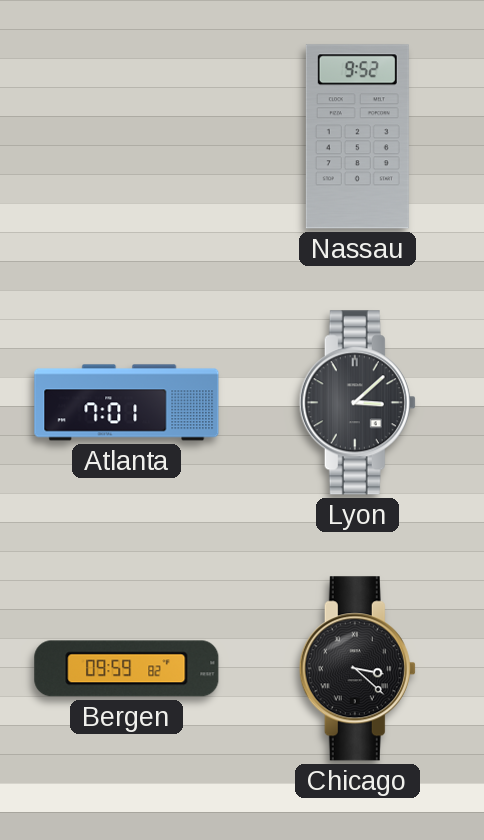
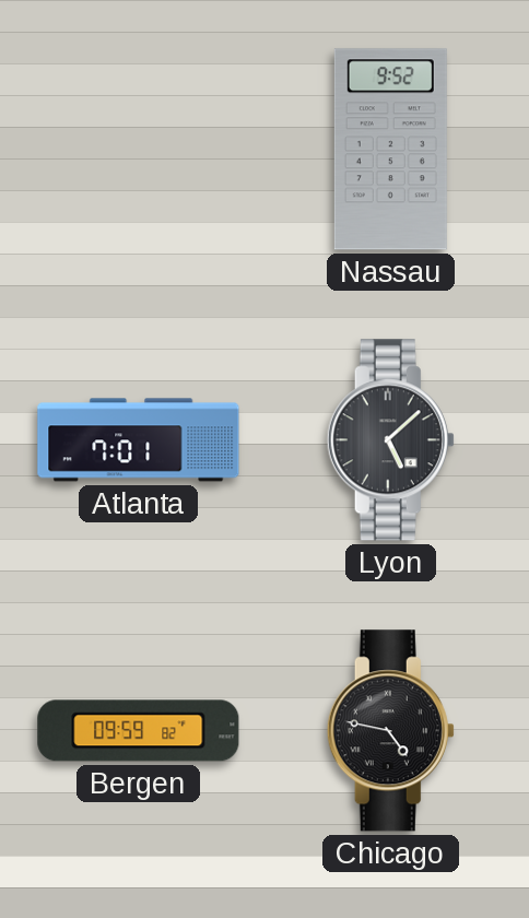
Lyon: 3:08 -> 5:08
Chicago: 3:22 -> 4:47
